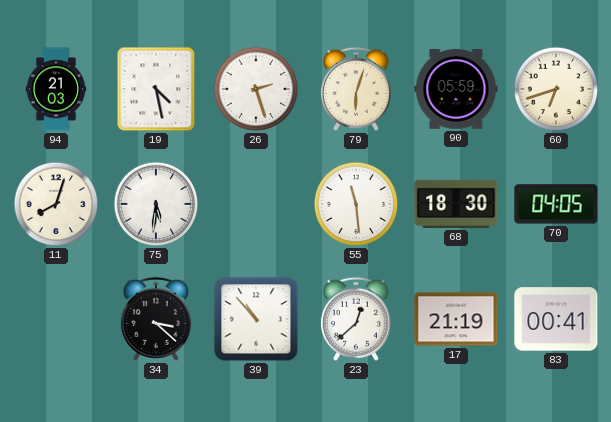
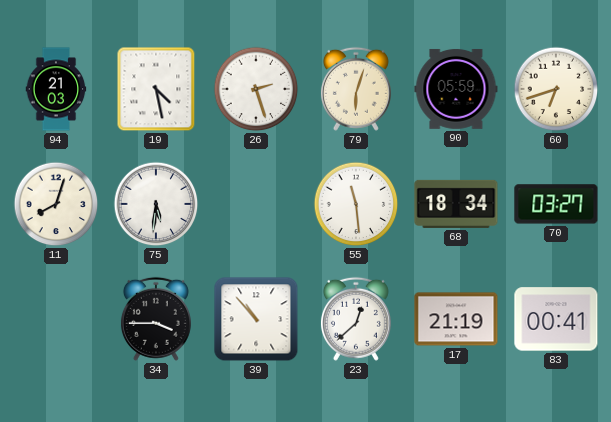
68: 18:30 -> 18:34
70: 04:05 -> 03:27
34: 3:22 -> 3:45
